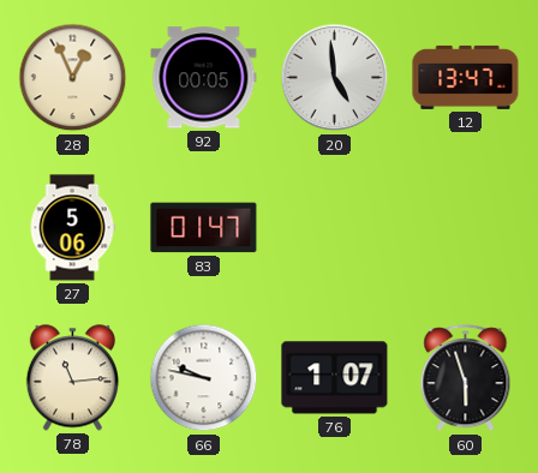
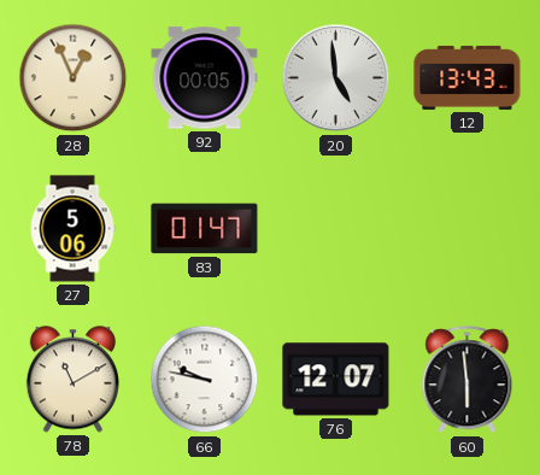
12: 13:47 -> 13:43
78: 11:14 -> 11:10
76: 1:07 -> 12:07
60: 5:57 -> 5:59
